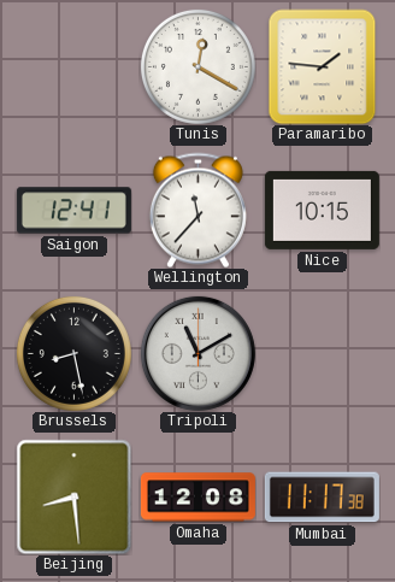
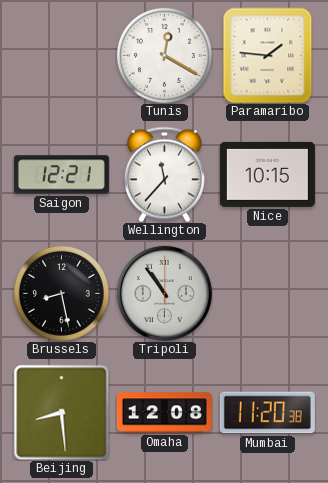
Saigon: 12:41 -> 12:21
Tripoli: 11:10 -> 10:54
Mumbai: 11:17 -> 11:20
